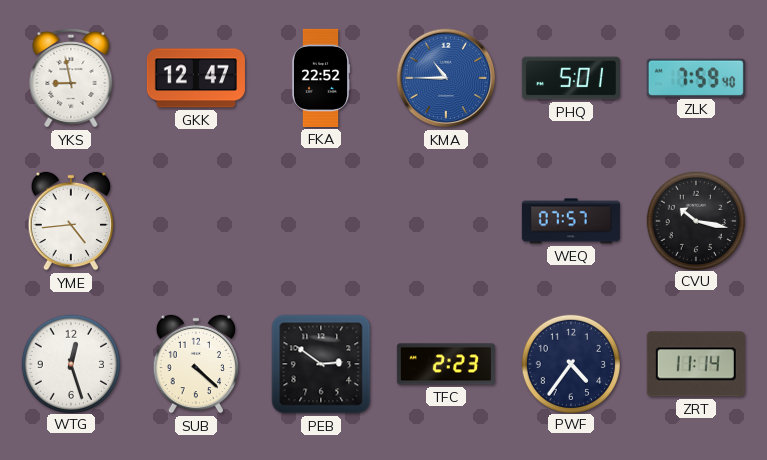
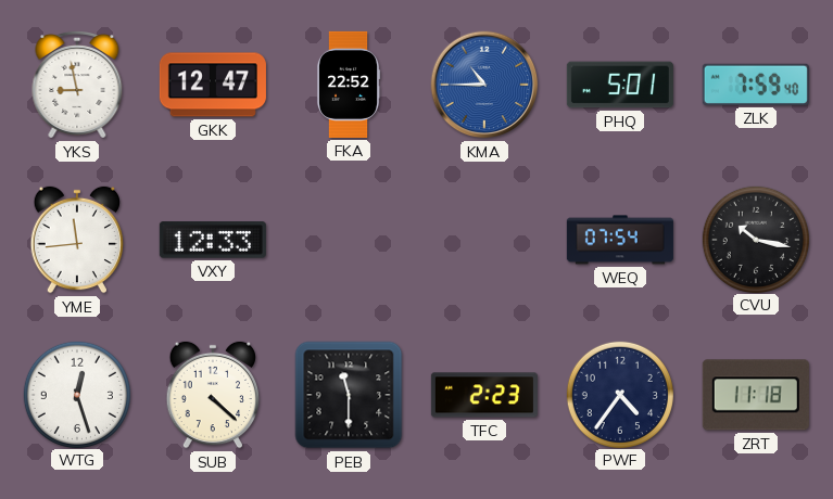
YME: 4:44 -> 11:44
VXY: none -> 12:33
WEQ: 07:57 -> 07:54
PEB: 2:51 -> 11:30
ZRT: 11:14 -> 11:18
